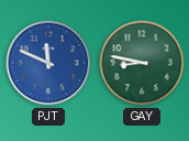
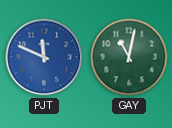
GAY: 8:47 -> 11:02
